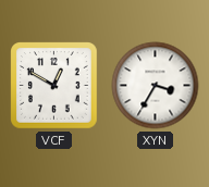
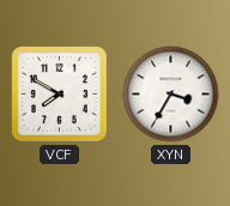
VCF: 12:50 -> 7:50
